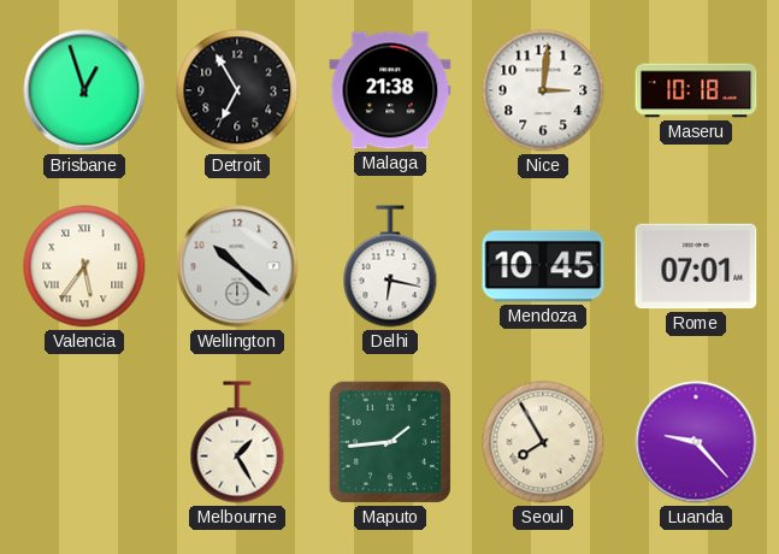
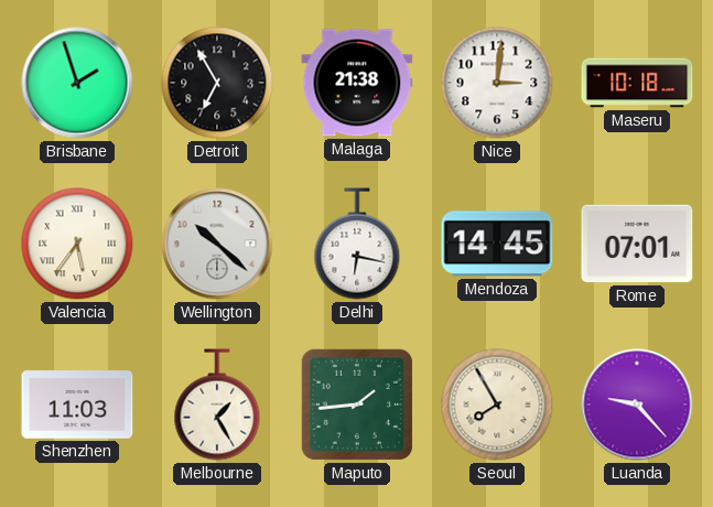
Brisbane: 12:57 -> 1:57
Mendoza: 10:45 -> 14:45
Shenzhen: none -> 11:03
